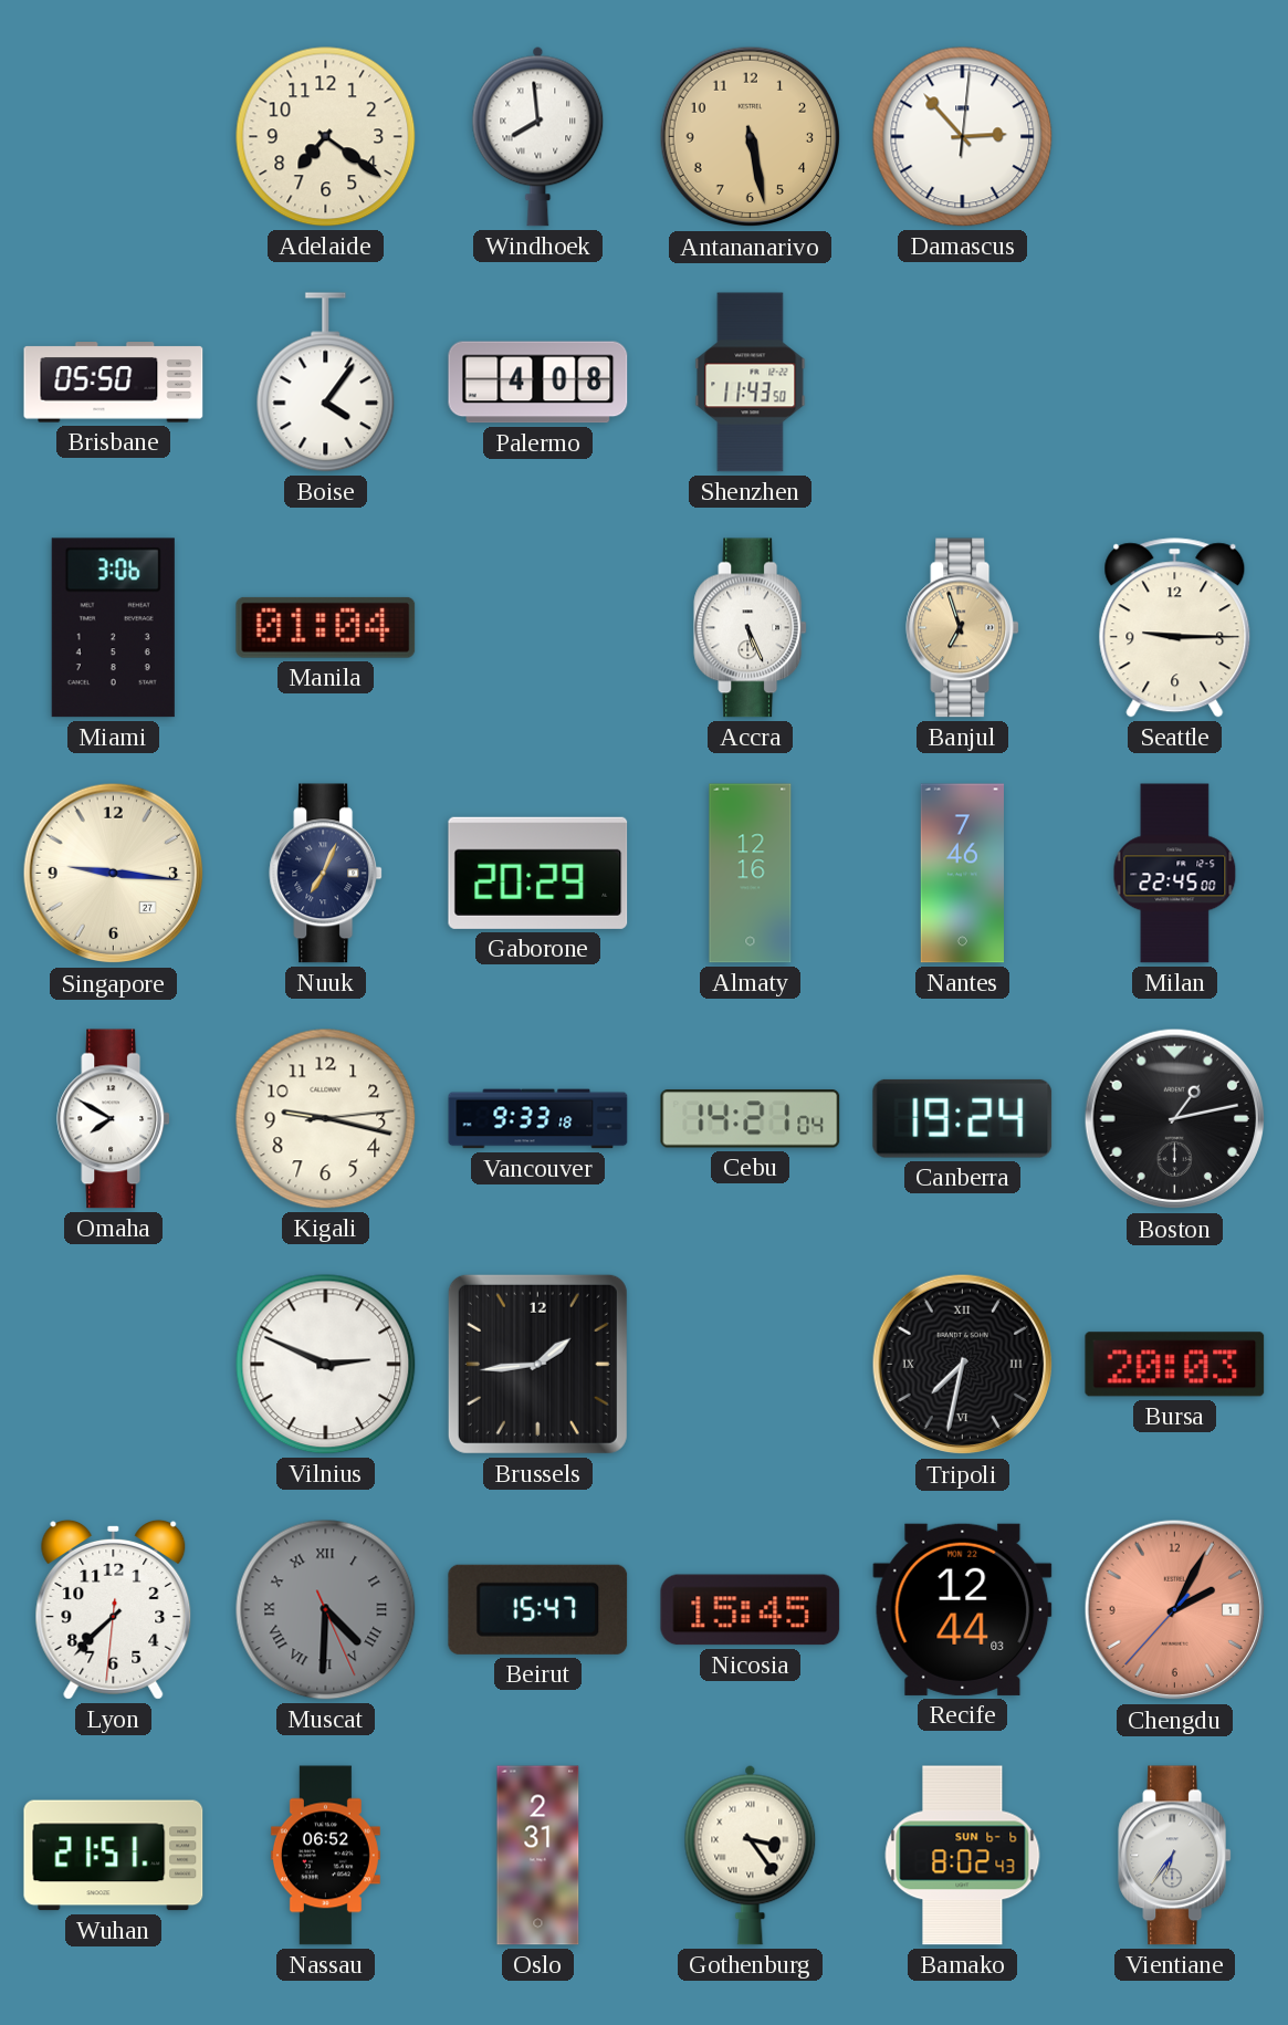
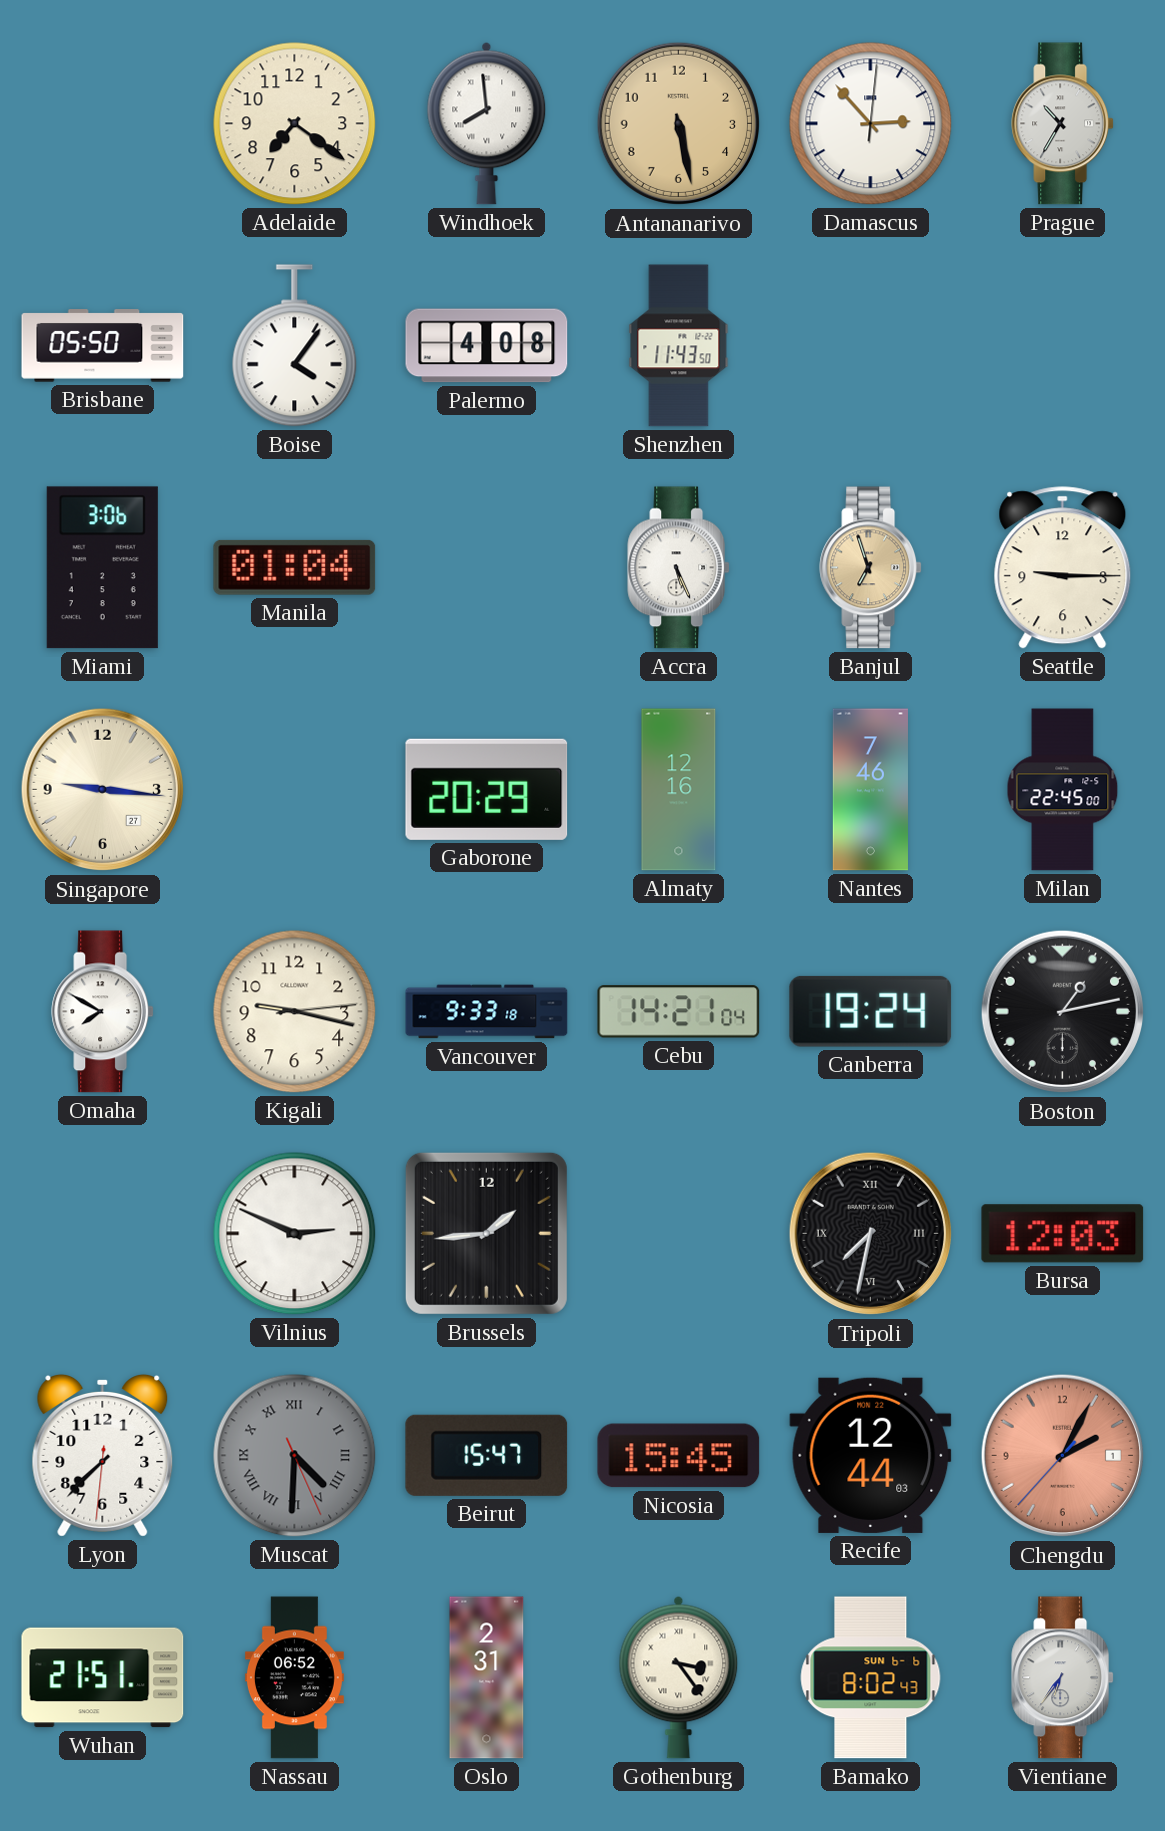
Prague: none -> 10:35
Nuuk: 7:04 -> none
Bursa: 20:03 -> 12:03
